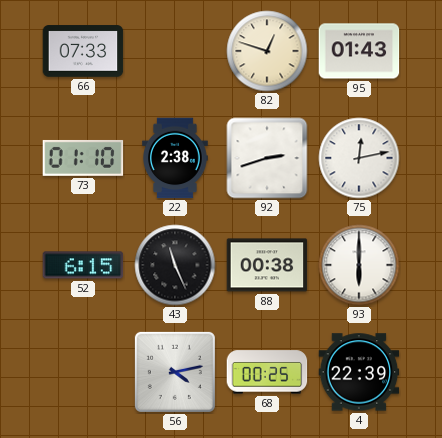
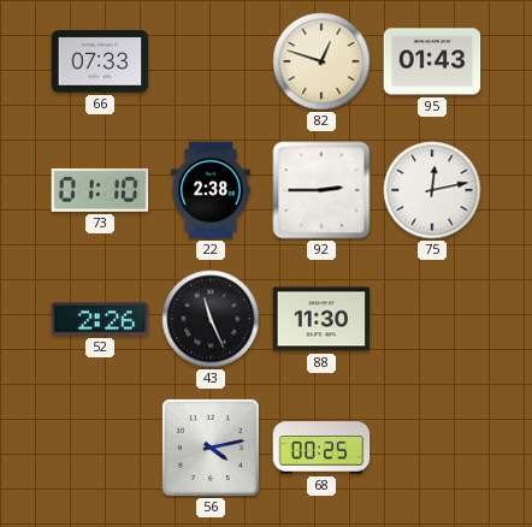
92: 2:42 -> 2:45
52: 6:15 -> 2:26
88: 00:38 -> 11:30
93: 6:00 -> none
4: 22:39 -> none
